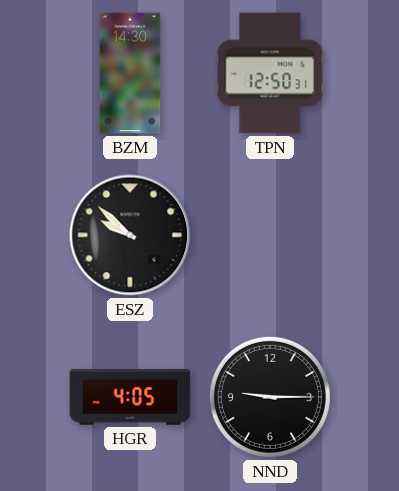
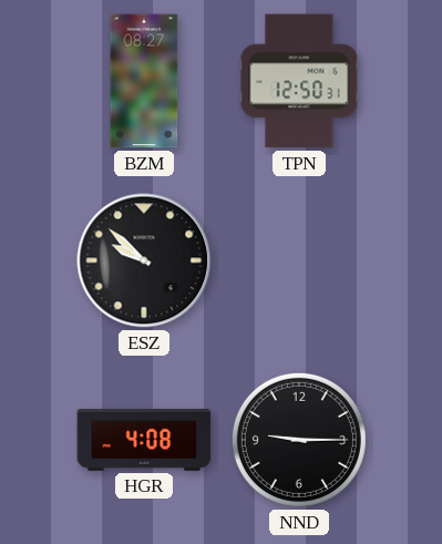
BZM: 14:30 -> 08:27
HGR: 4:05 -> 4:08
